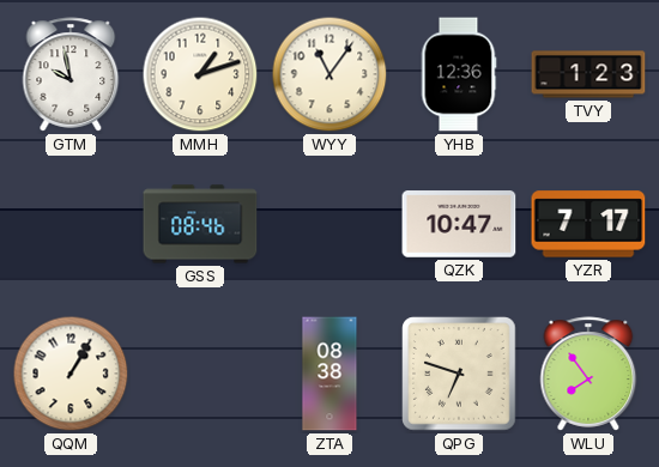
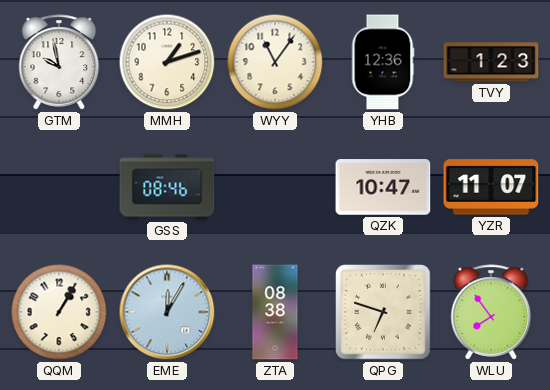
YZR: 7:17 -> 11:07
EME: none -> 12:05
